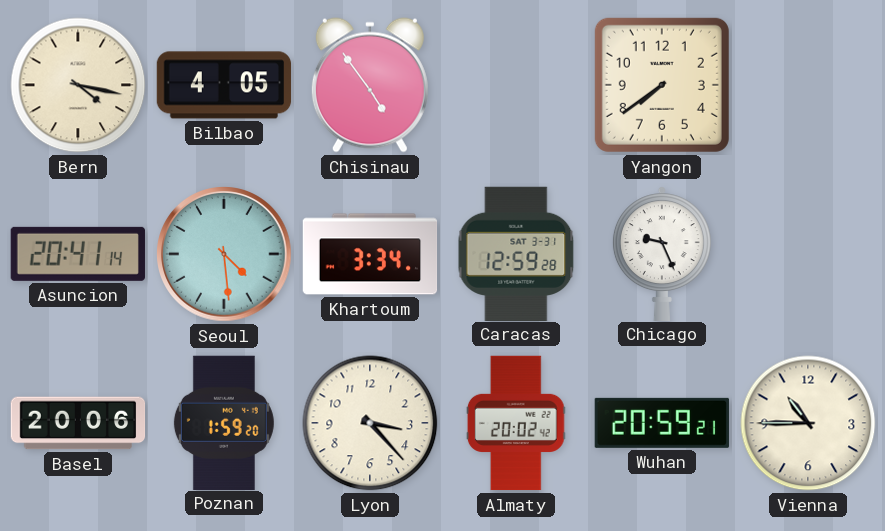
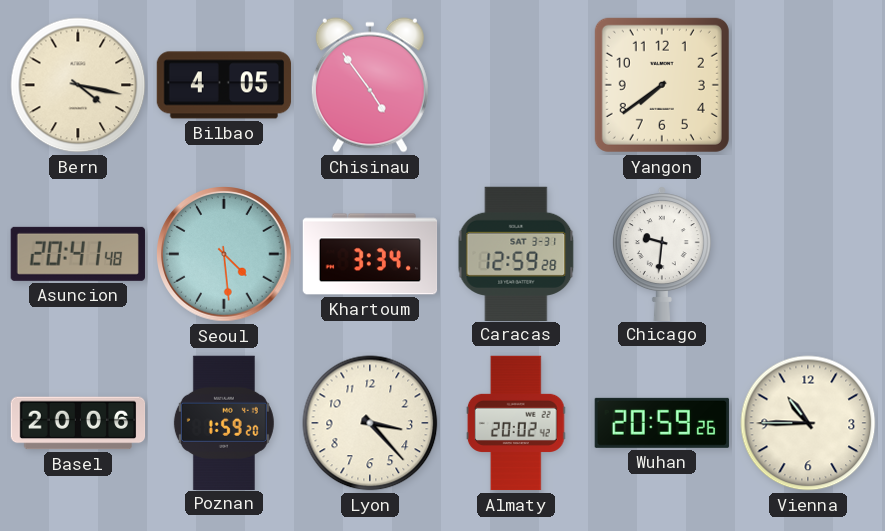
Asuncion: 20:41:14 -> 20:41:48
Chicago: 9:26 -> 9:31
Wuhan: 20:59:21 -> 20:59:26
